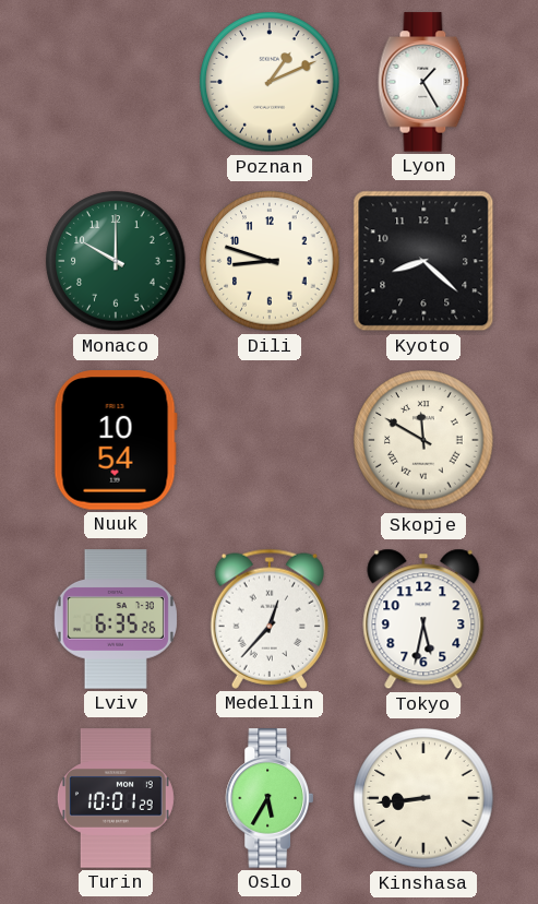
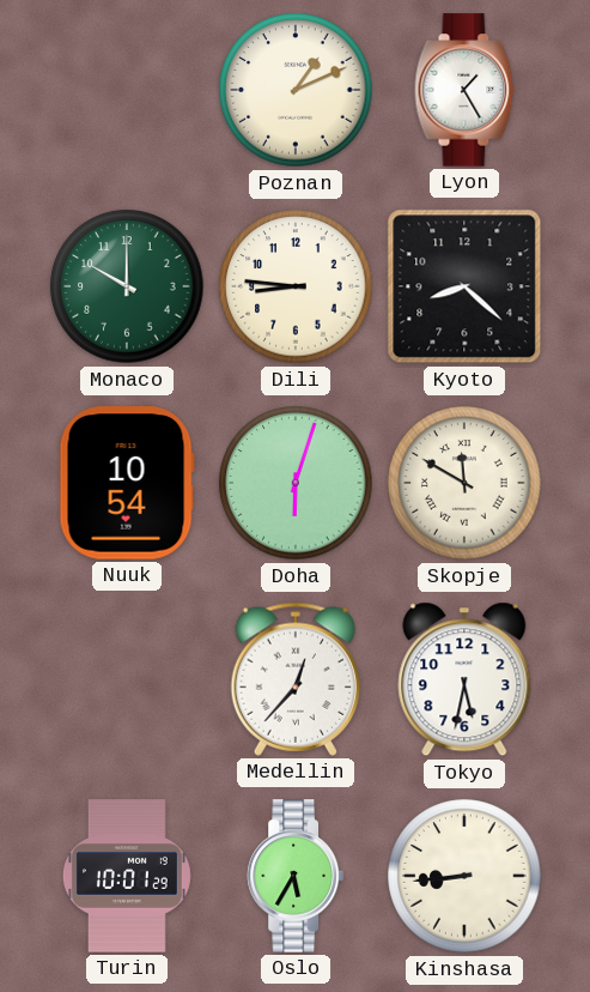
Dili: 8:48 -> 8:46
Doha: none -> 6:03
Lviv: 6:35 -> none
